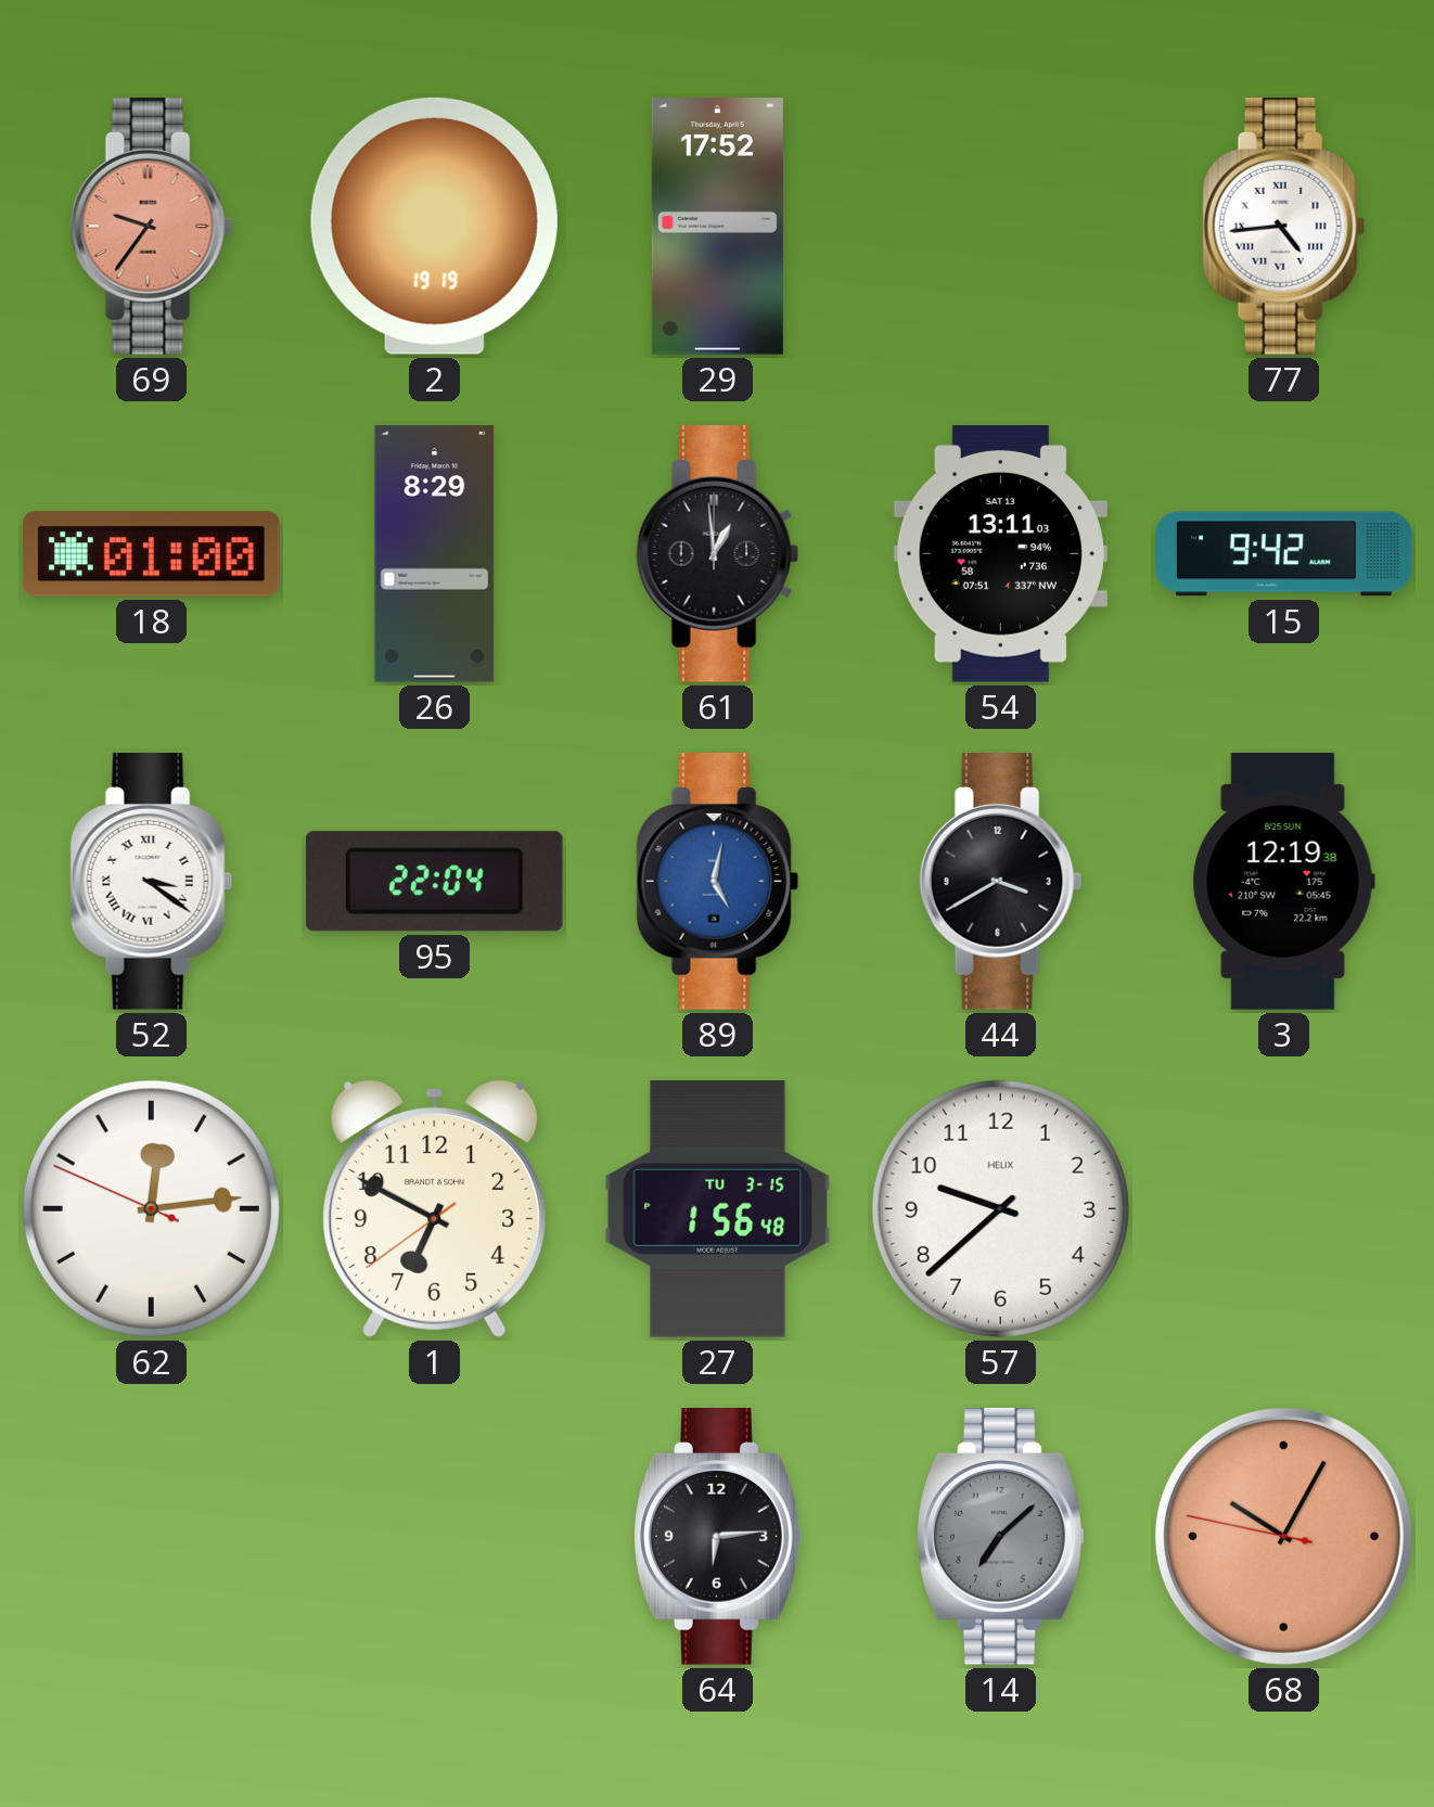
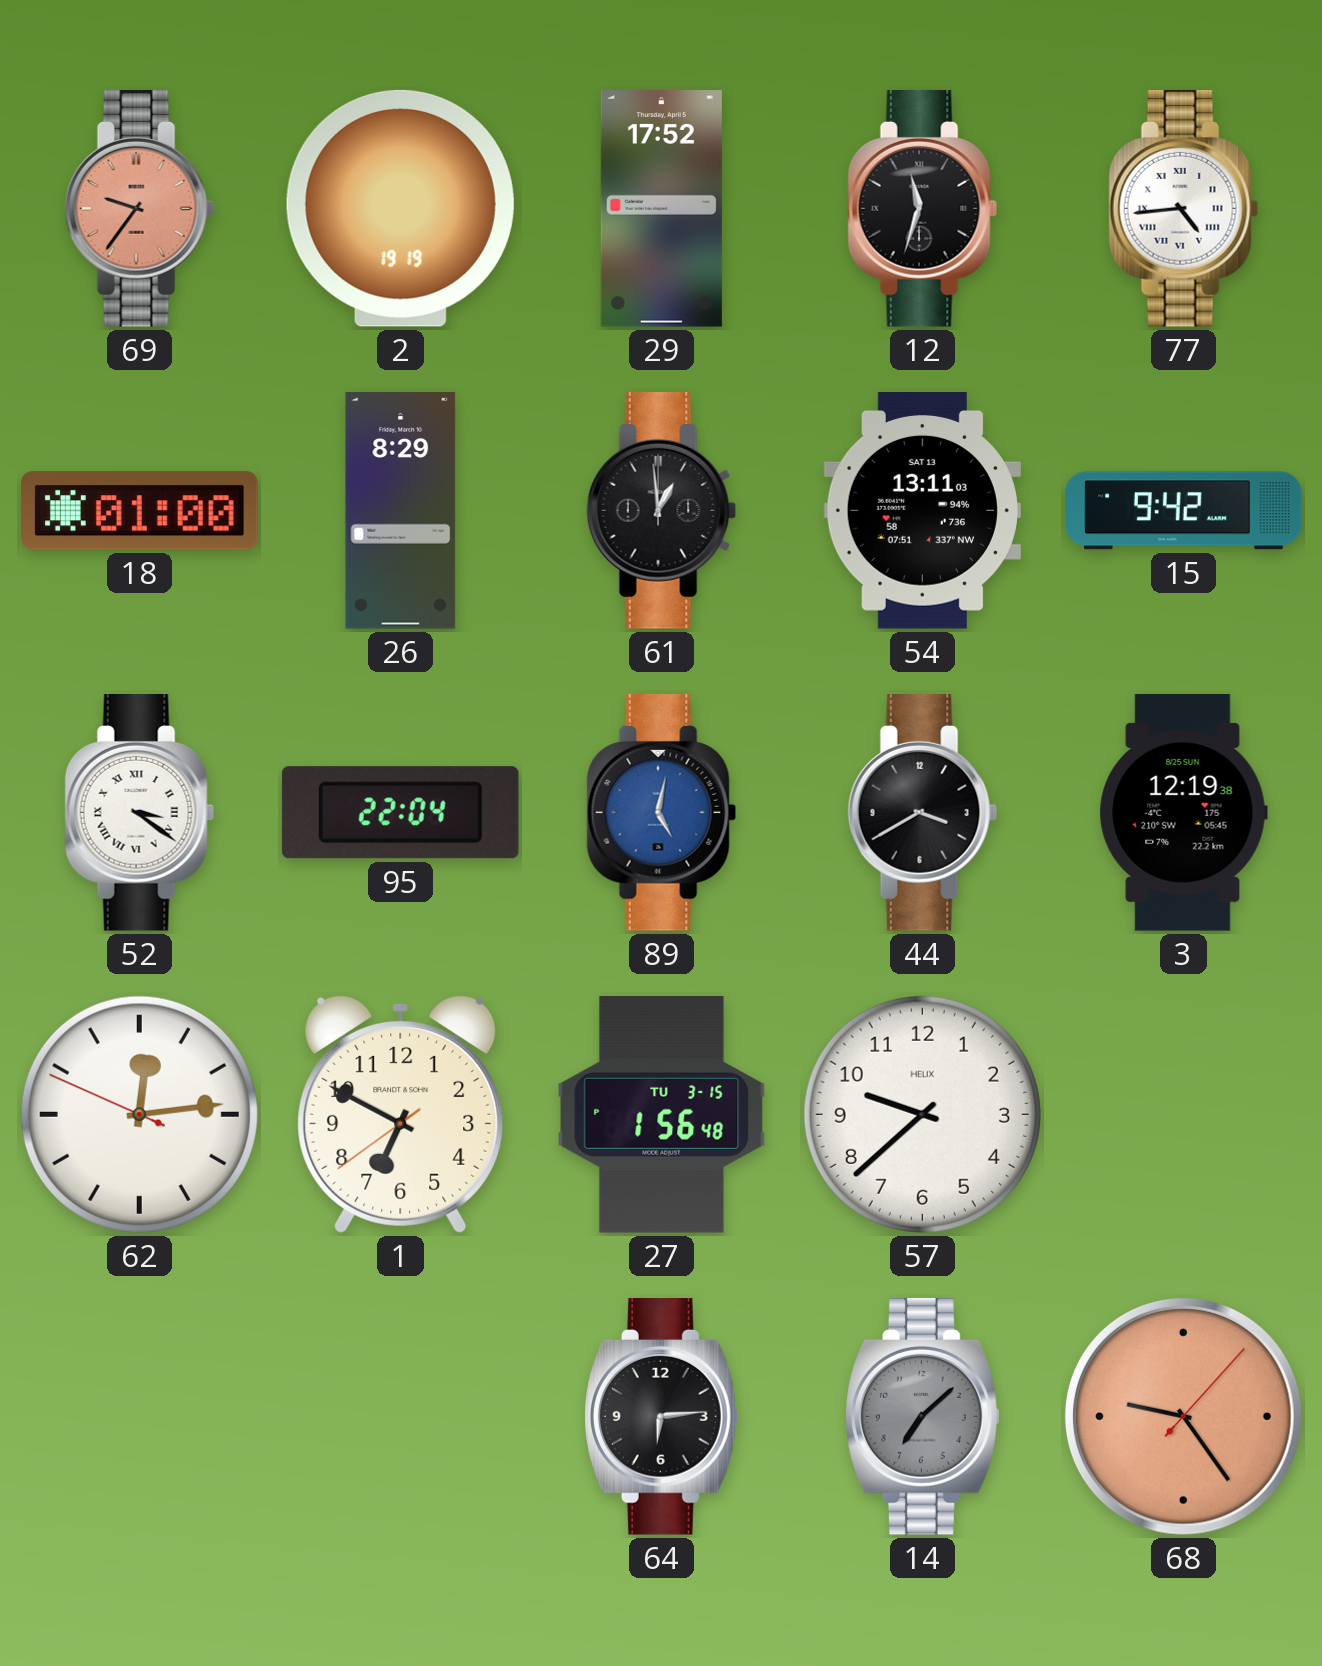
12: none -> 11:33
68: 10:04 -> 9:24
